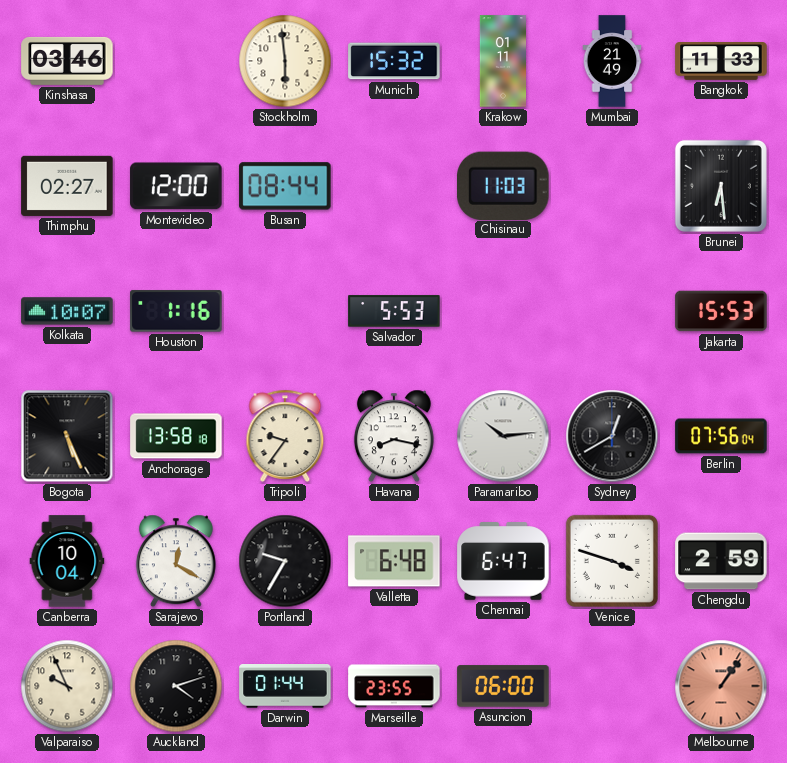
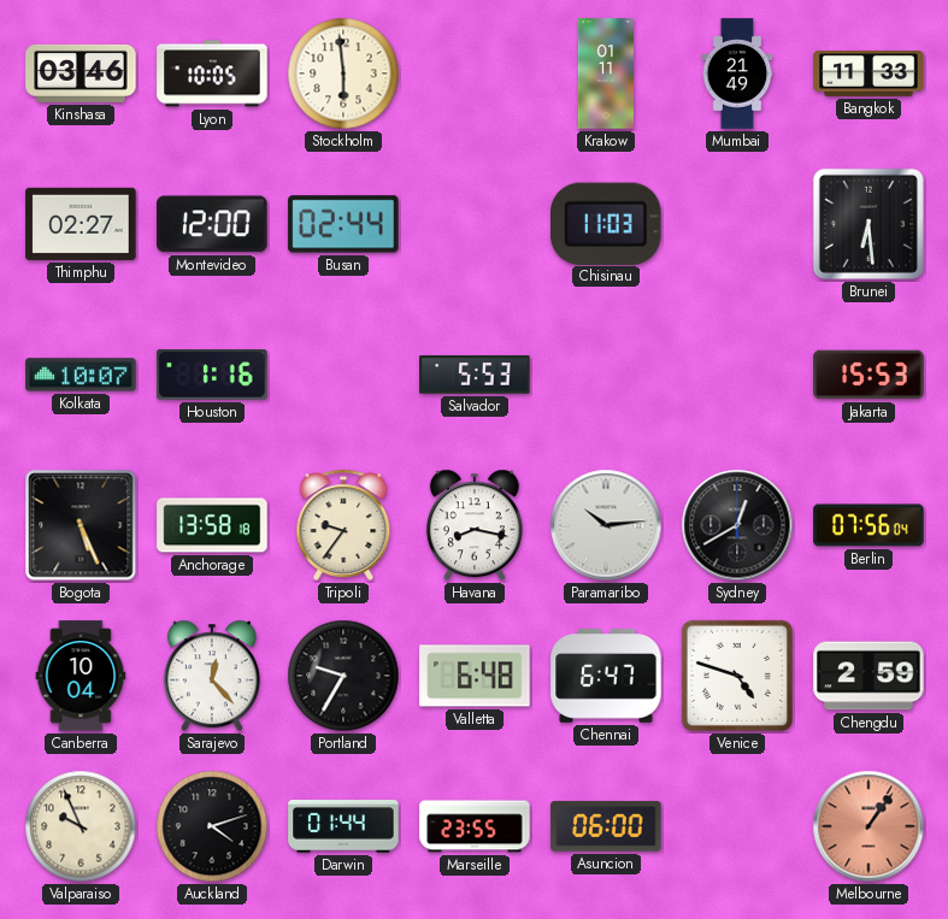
Lyon: none -> 10:05
Munich: 15:32 -> none
Busan: 08:44 -> 02:44
Sarajevo: 12:20 -> 12:23
Venice: 3:48 -> 4:48
